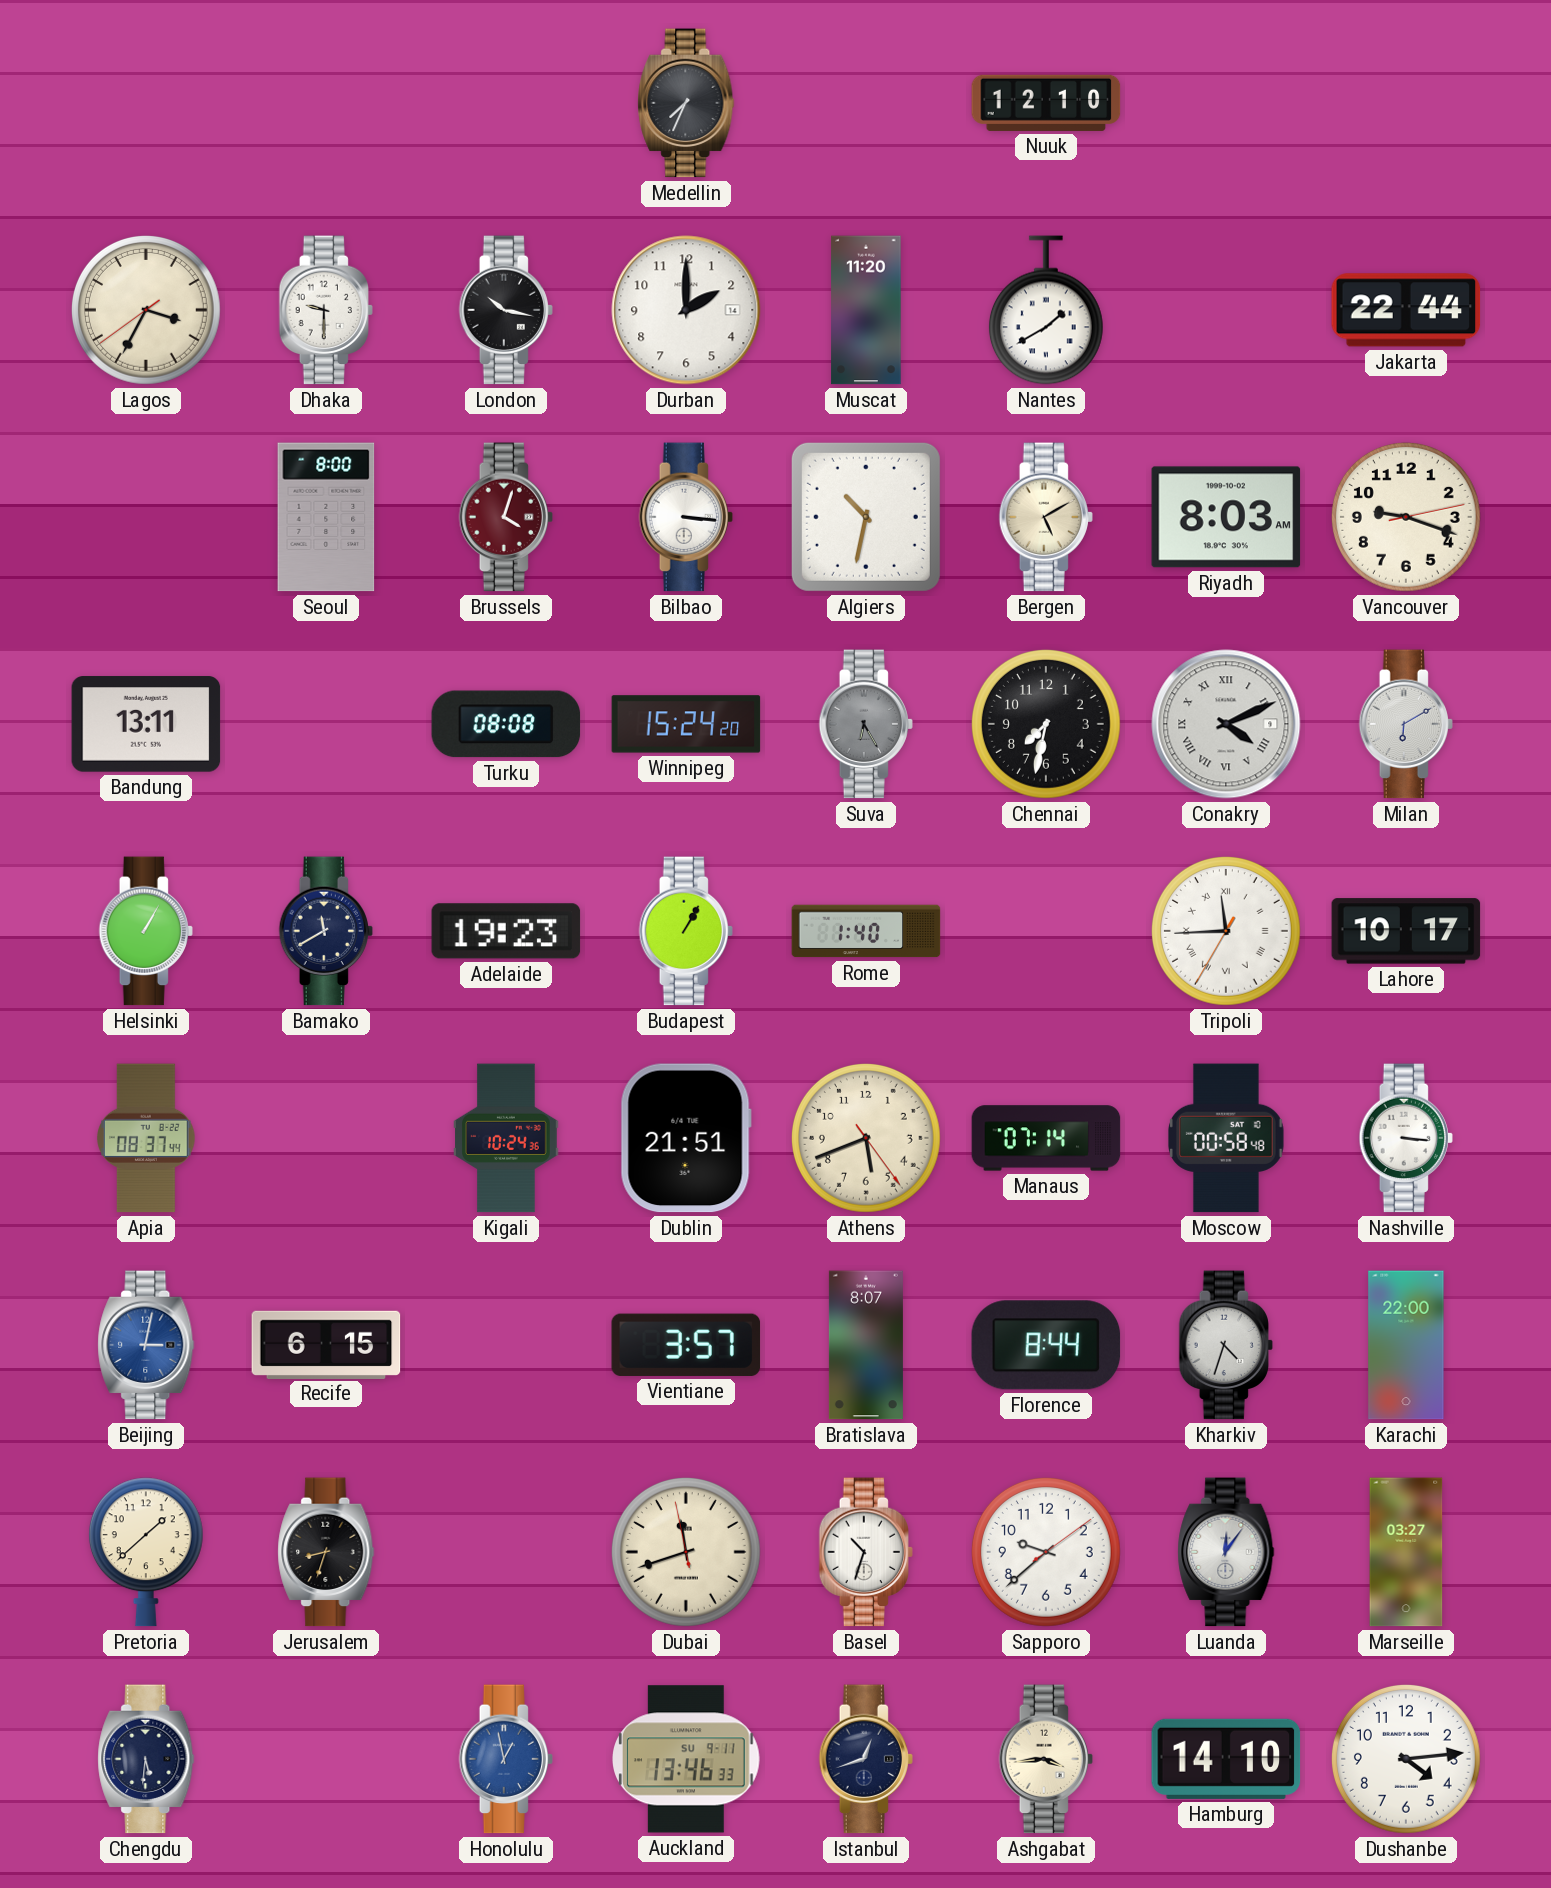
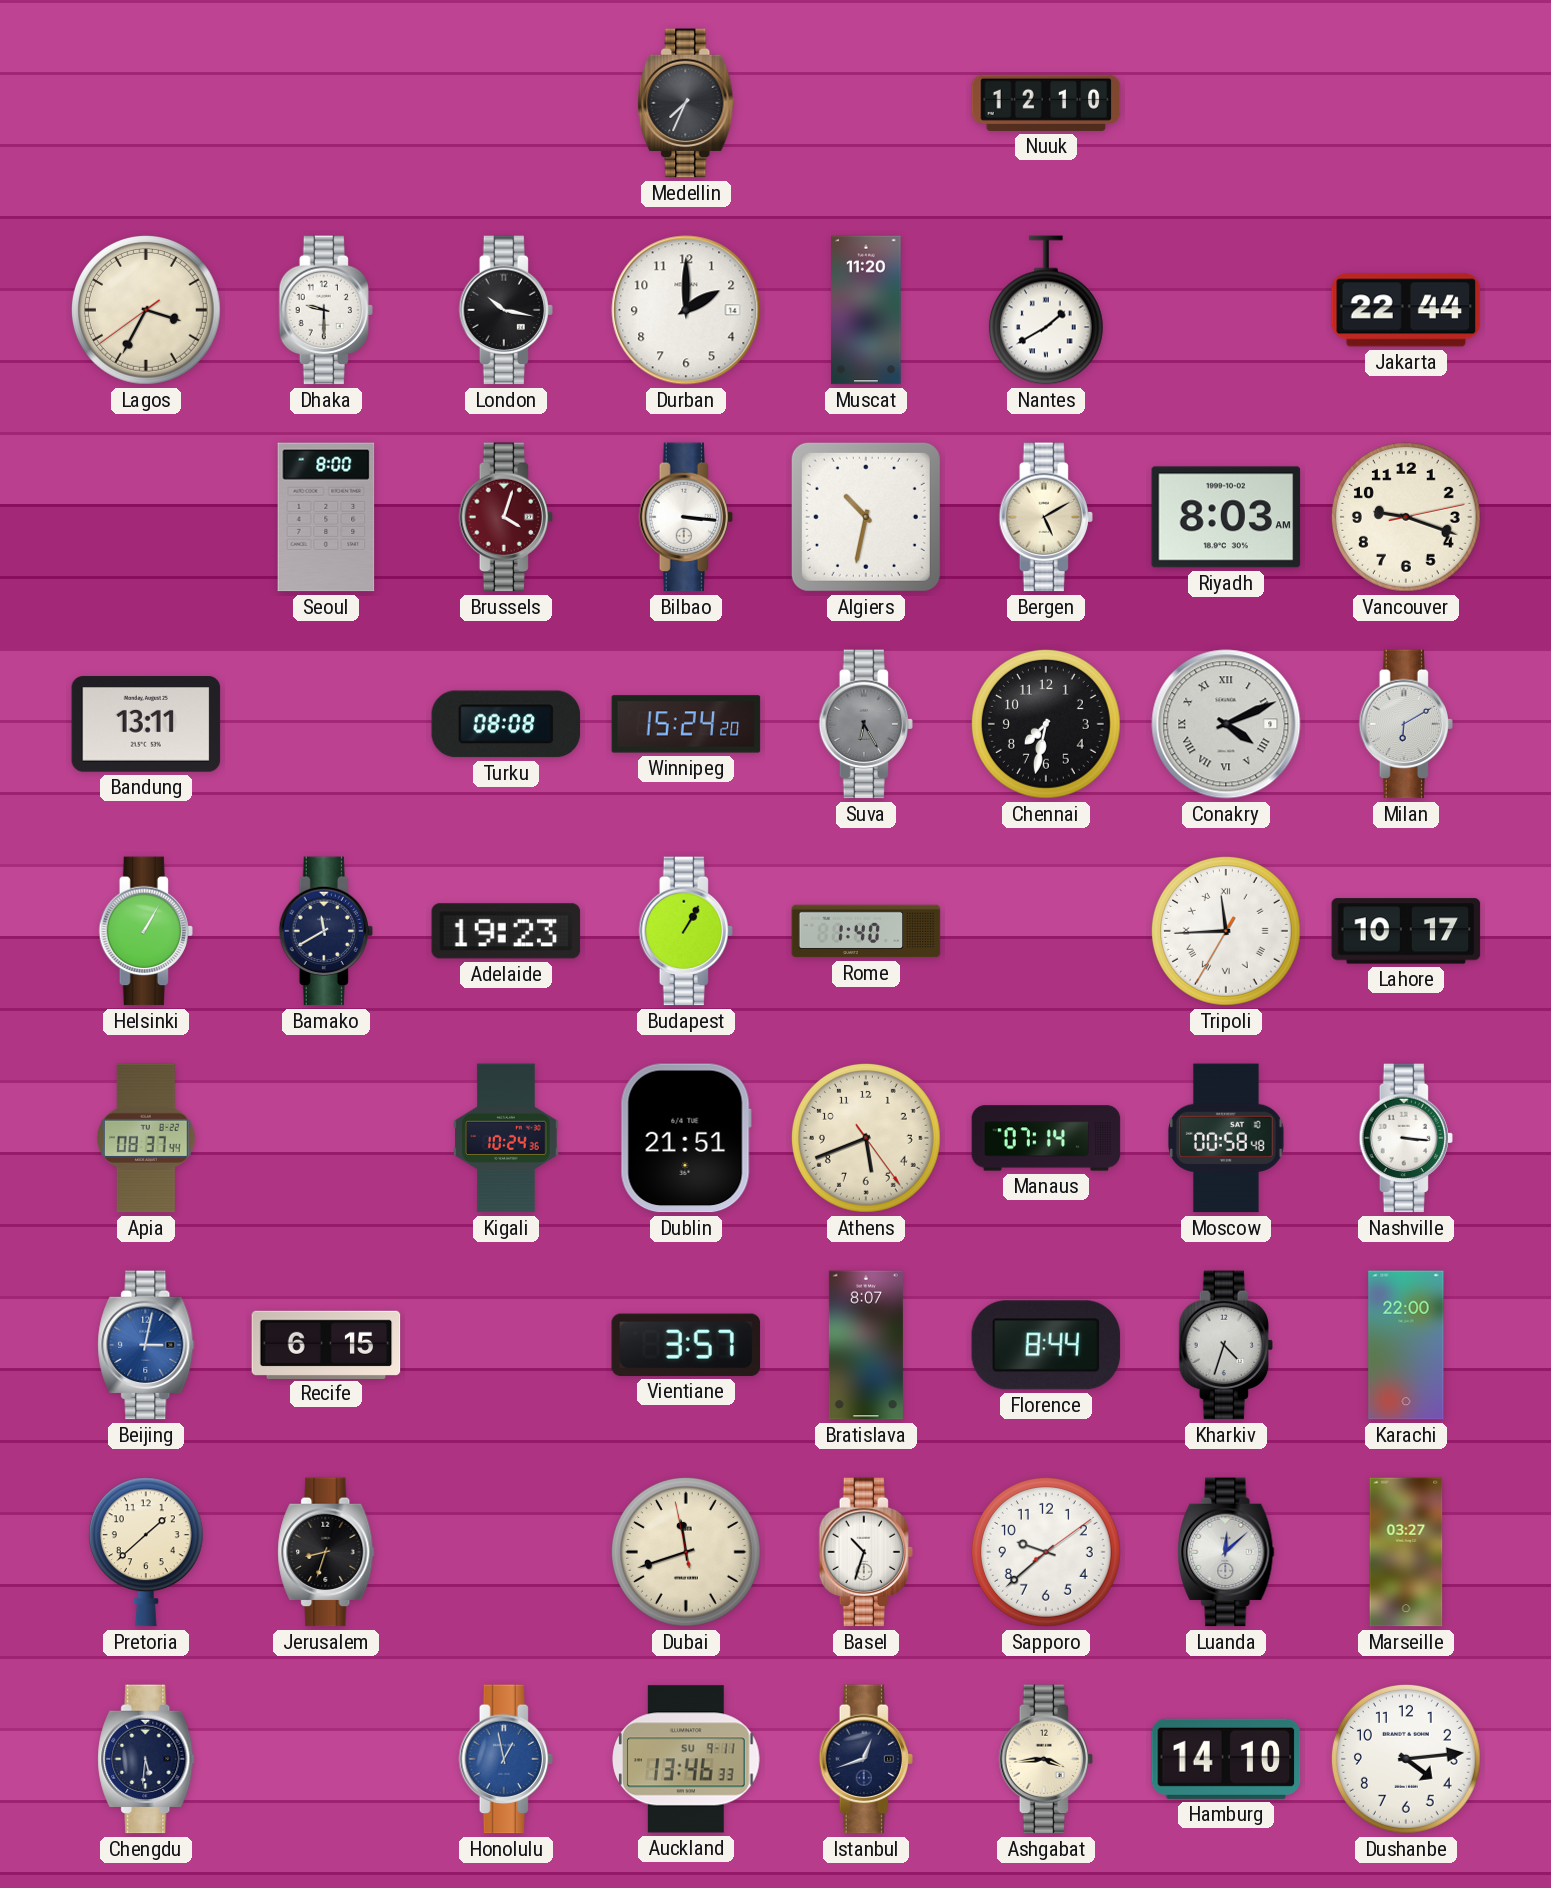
Luanda: 12:06 -> 12:08
